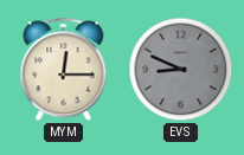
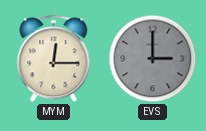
EVS: 8:49 -> 3:00
